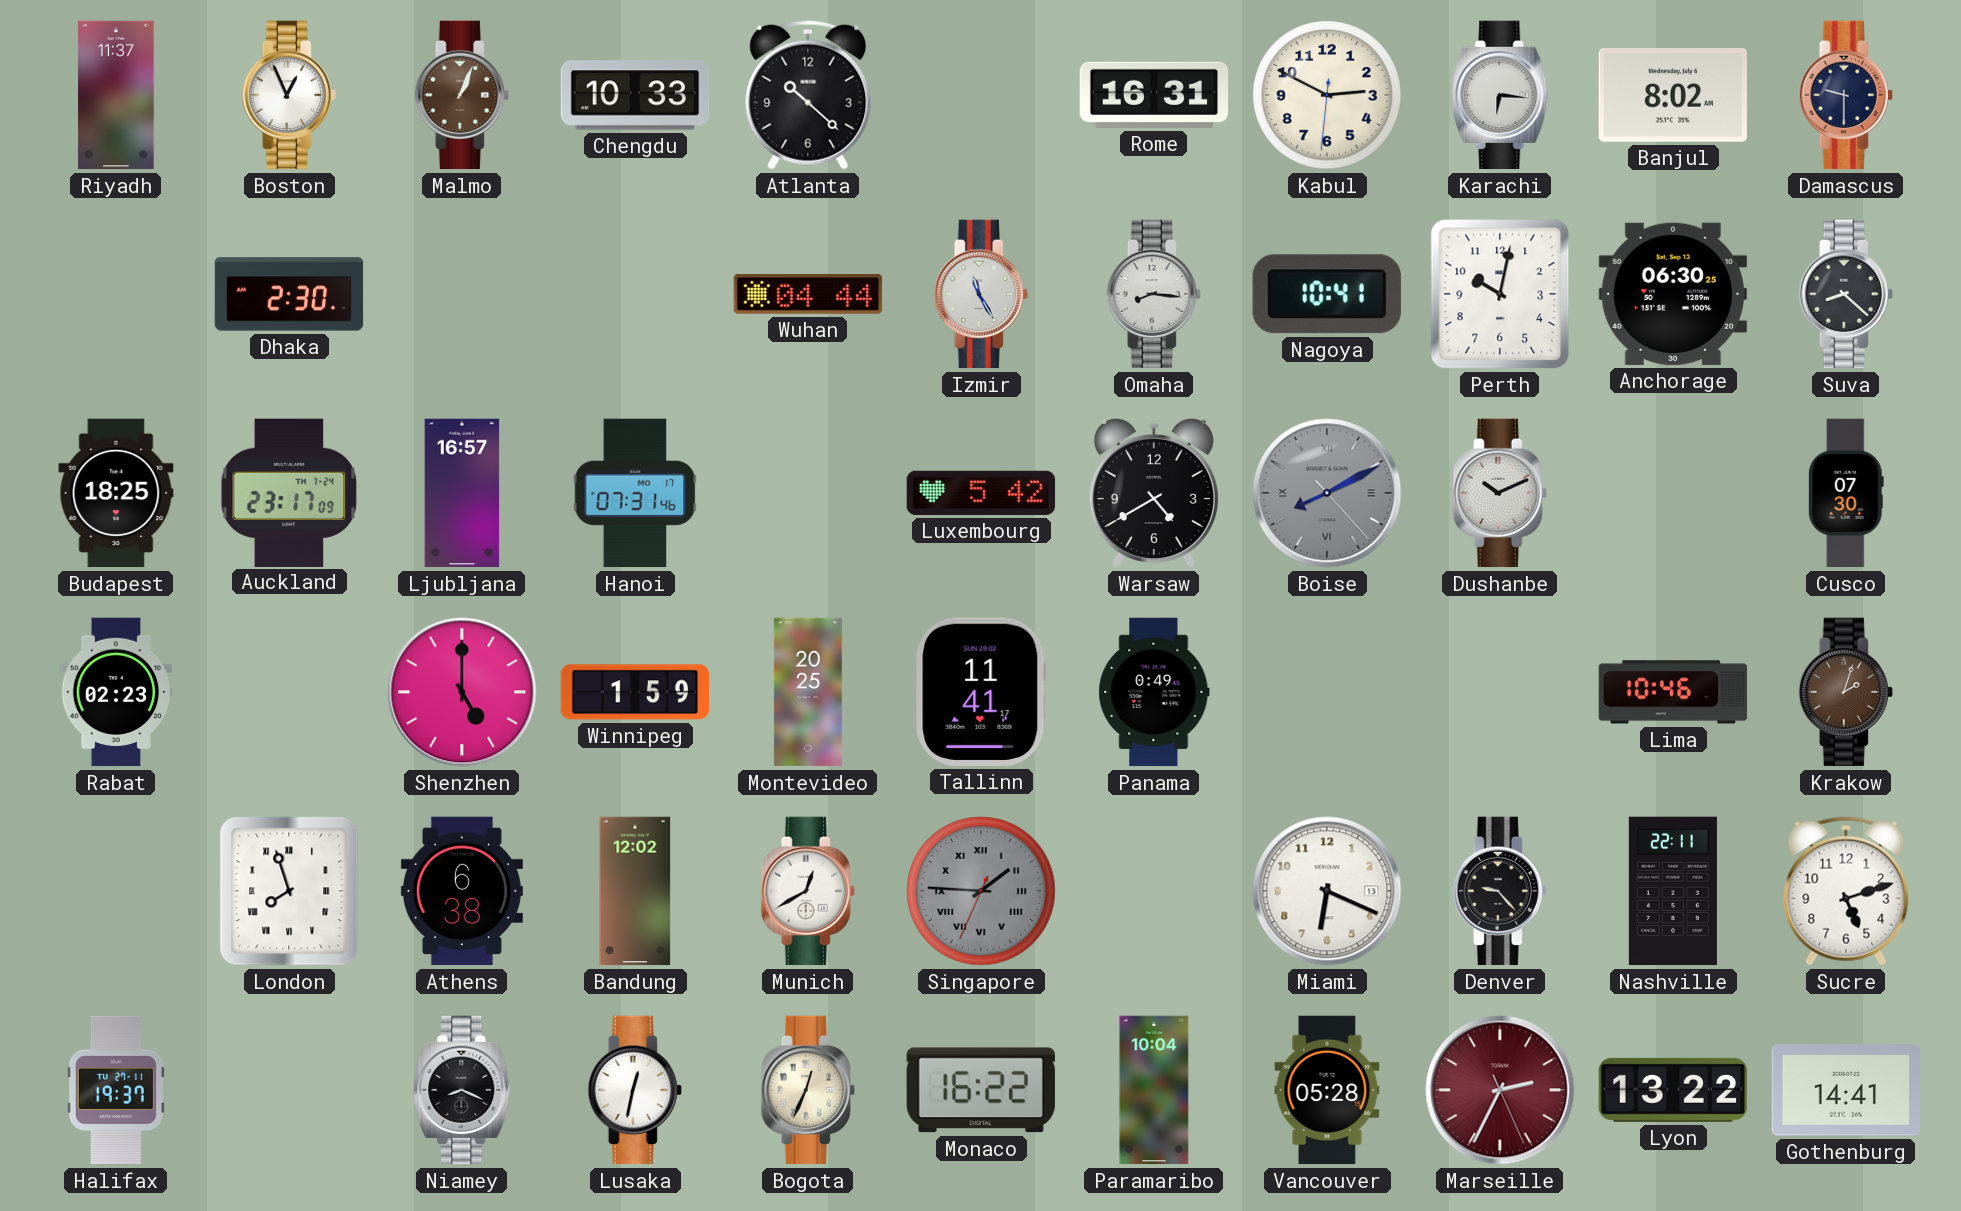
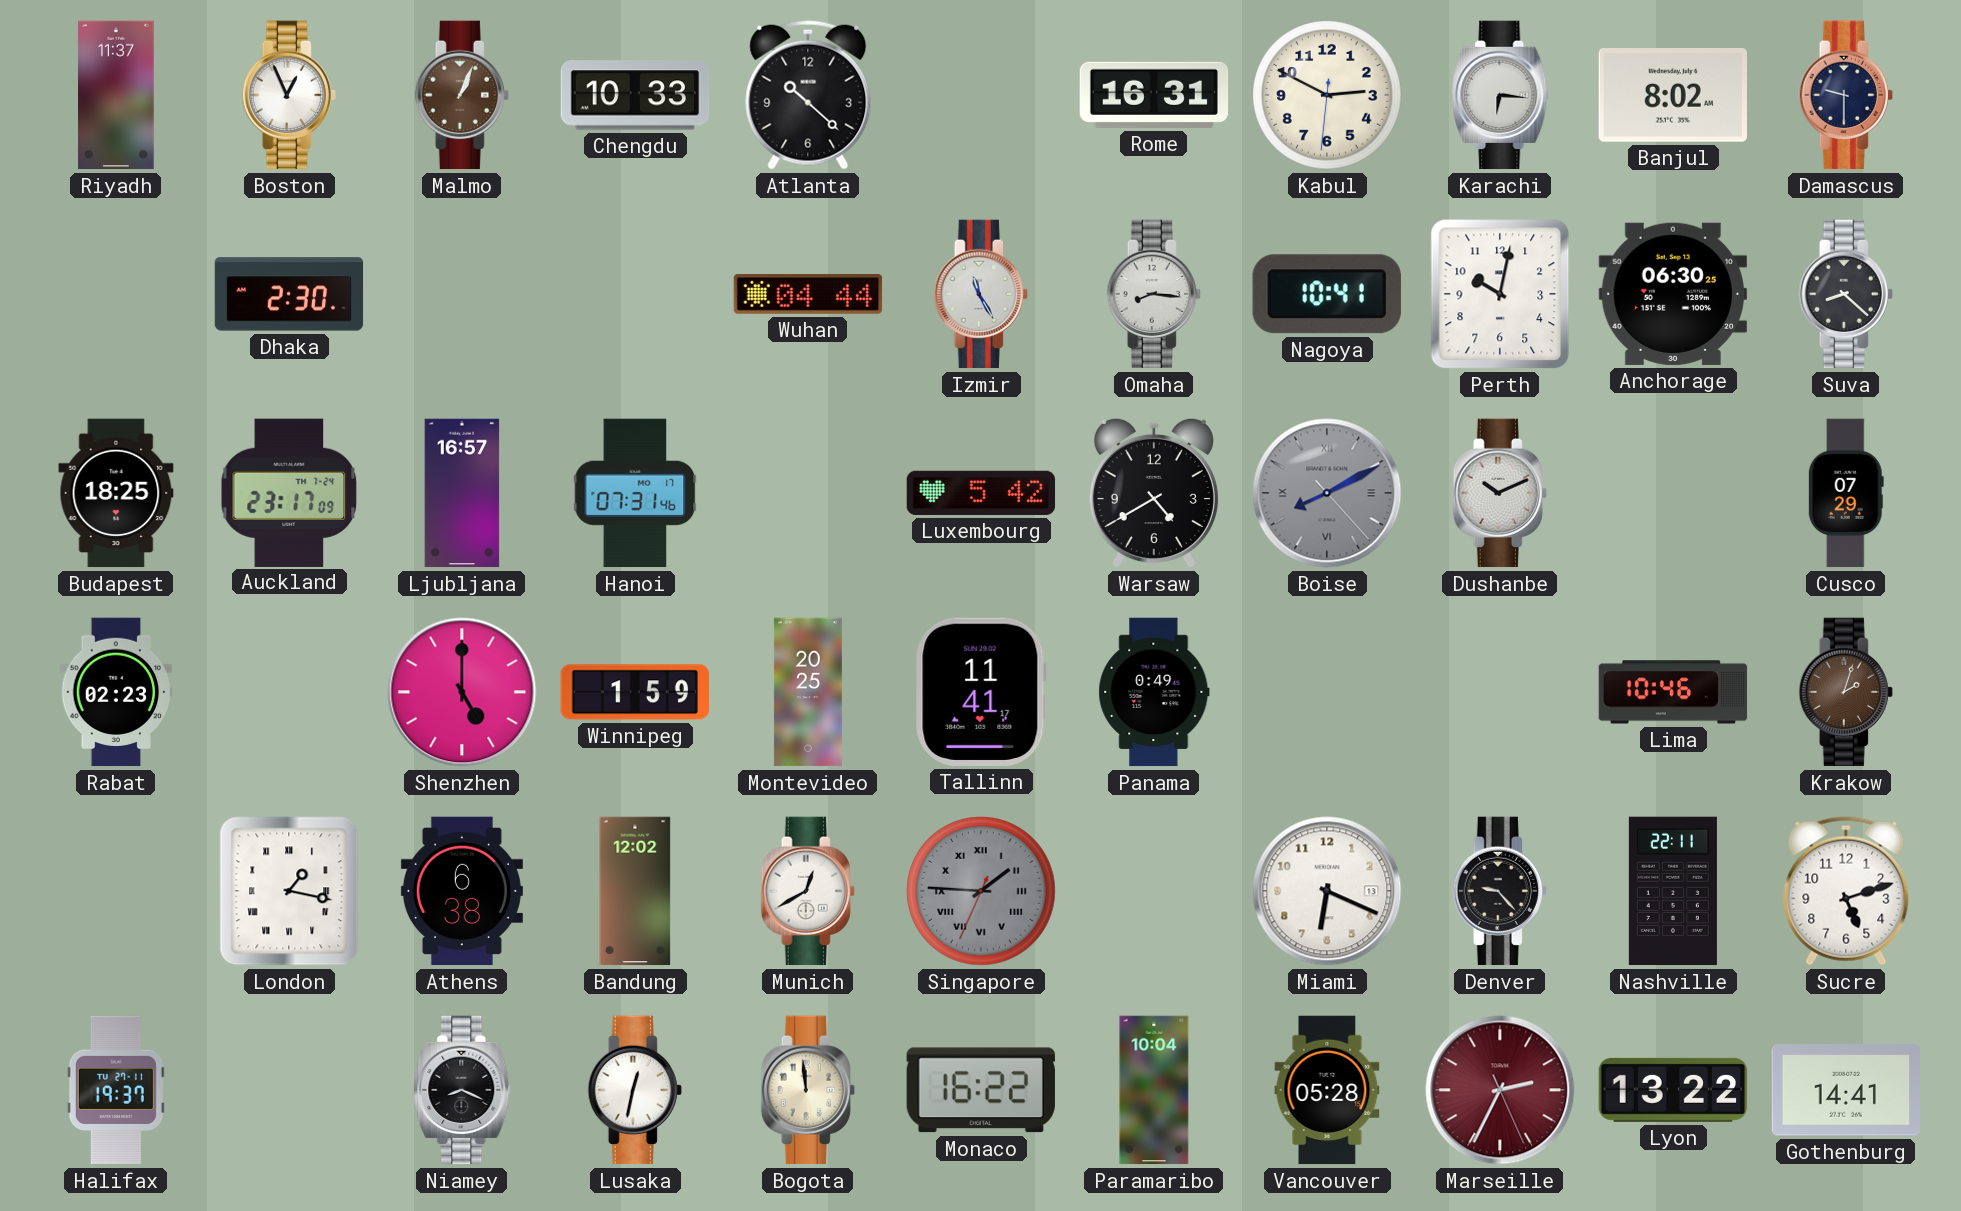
Cusco: 07:30 -> 07:29
London: 7:57 -> 1:17
Bogota: 12:34 -> 11:59
